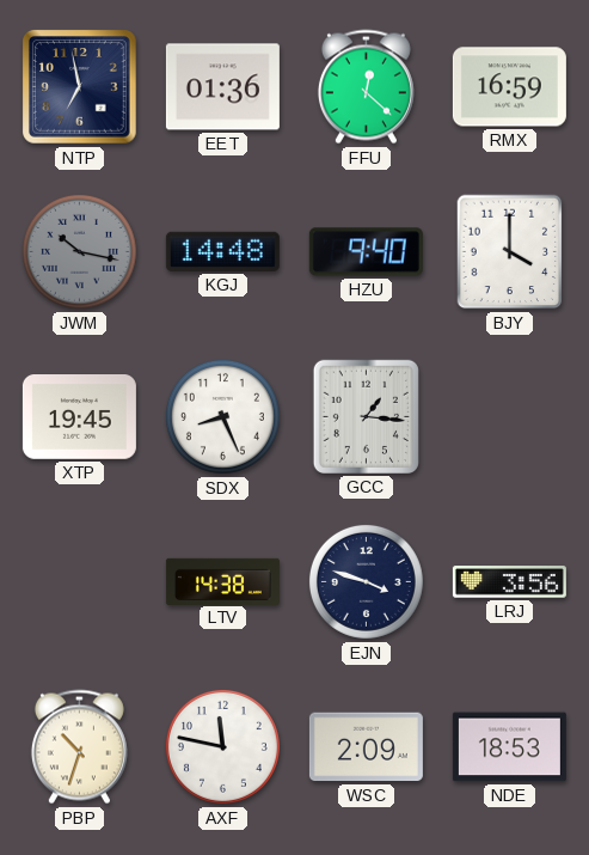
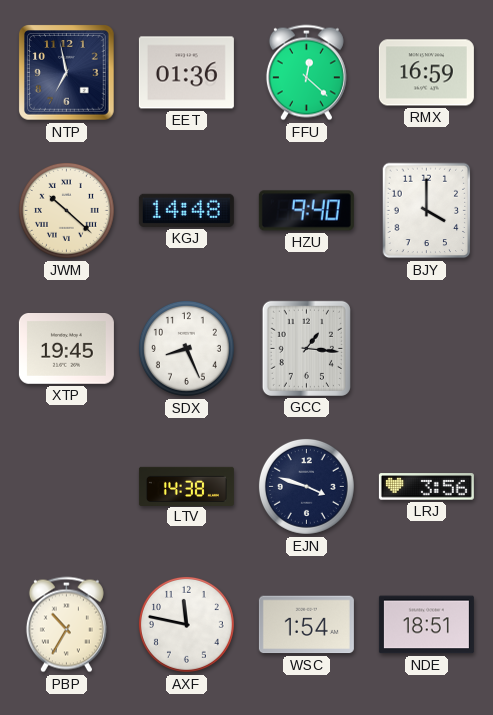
JWM: 10:17 -> 10:22
JWM dial: grey -> cream
PBP: 10:33 -> 10:35
WSC: 2:09 -> 1:54
NDE: 18:53 -> 18:51
